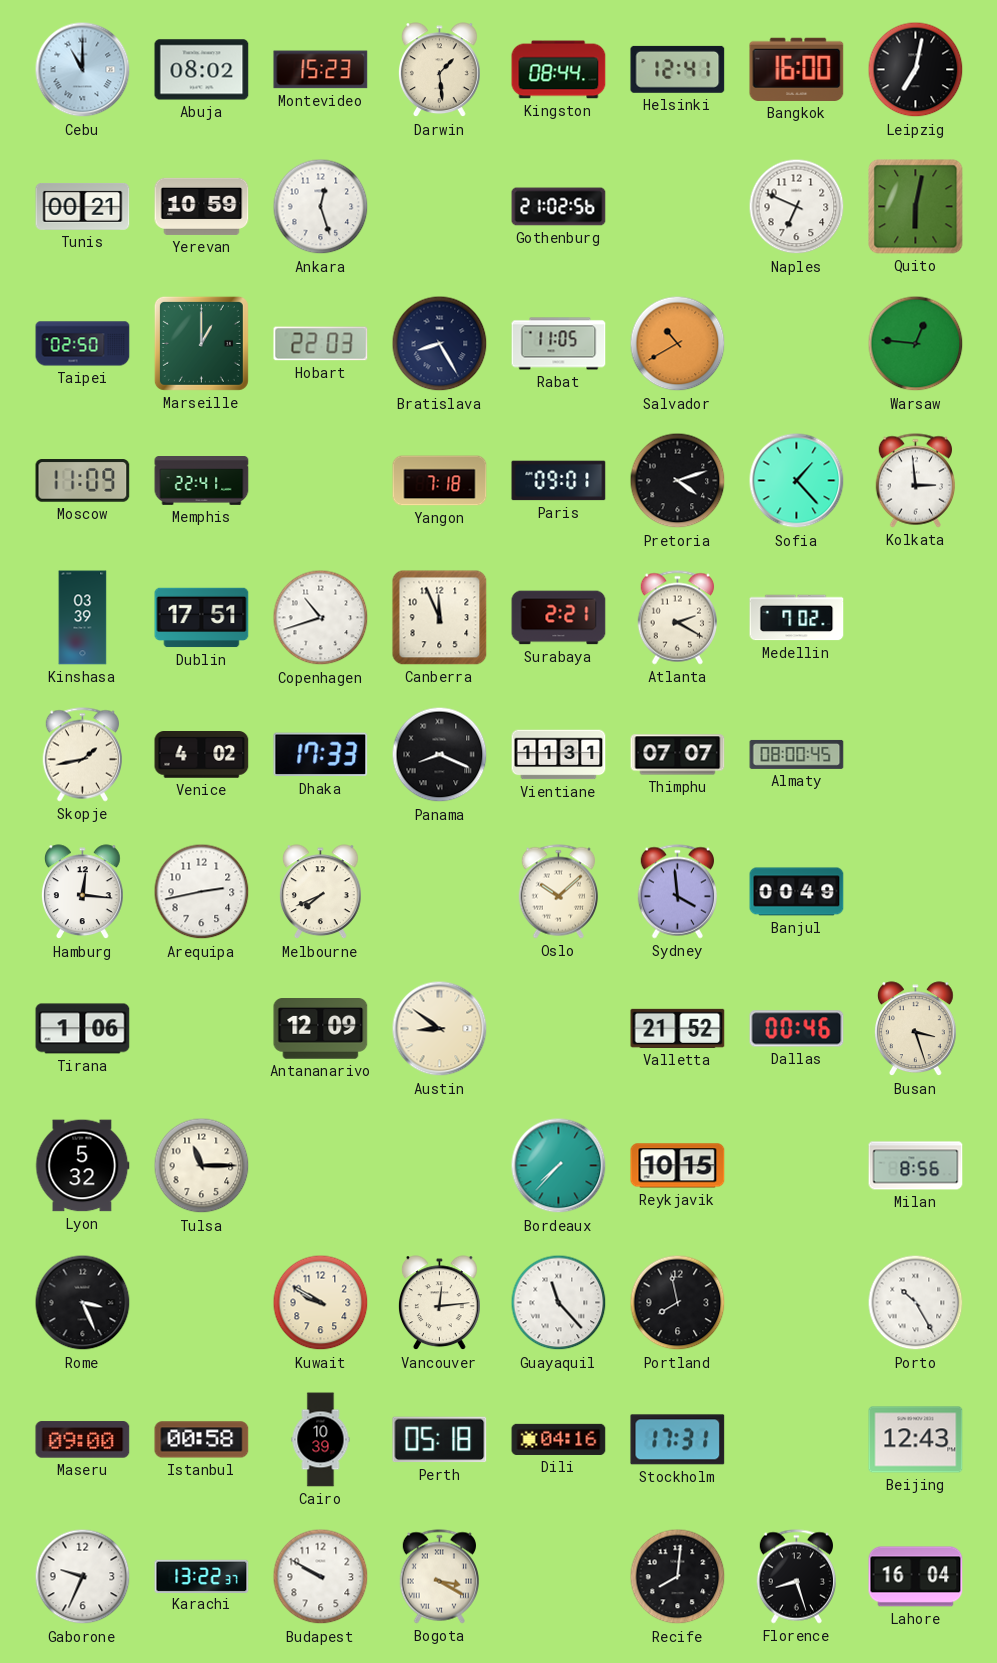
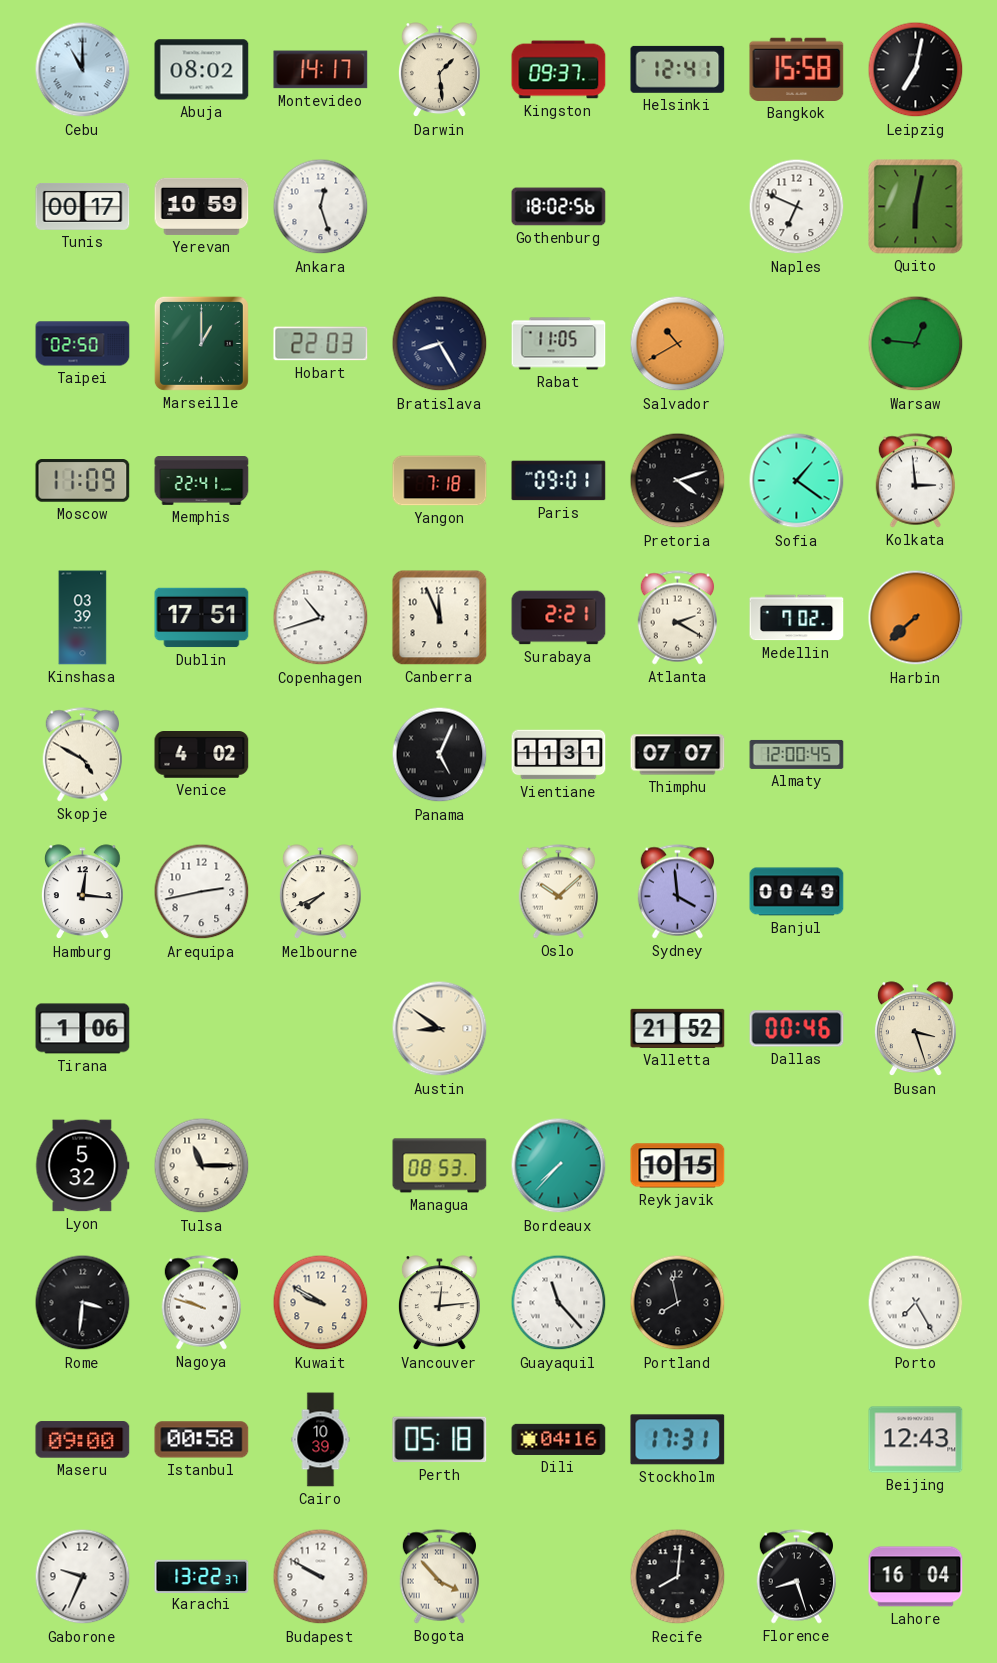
Montevideo: 15:23 -> 14:17
Kingston: 08:44 -> 09:37
Bangkok: 16:00 -> 15:58
Tunis: 00:21 -> 00:17
Gothenburg: 21:02 -> 18:02
Sofia: 1:23 -> 1:21
Harbin: none -> 7:38
Skopje: 1:43 -> 4:50
Dhaka: 17:33 -> none
Panama: 8:19 -> 5:04
Almaty: 08:00 -> 12:00
Antananarivo: 12:09 -> none
Managua: none -> 08:53
Milan: 8:56 -> none
Rome: 3:26 -> 3:31
Nagoya: none -> 9:48
Porto: 10:25 -> 7:25
Bogota: 3:20 -> 3:53
